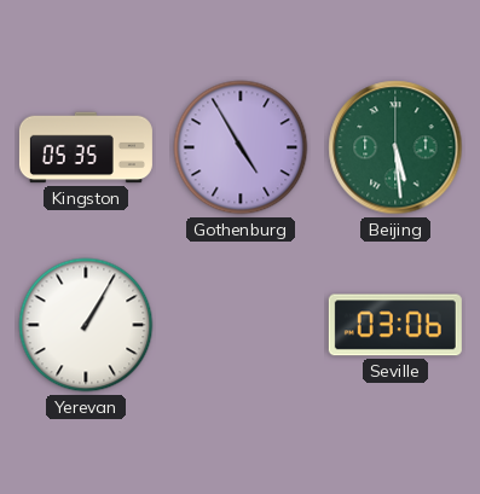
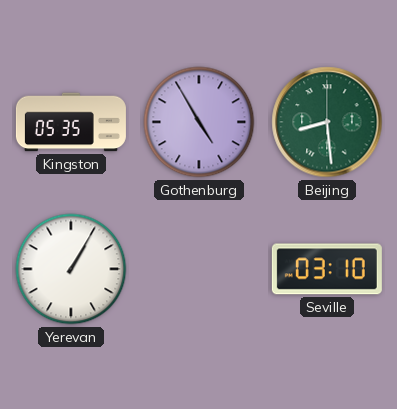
Beijing: 5:29 -> 8:29
Seville: 03:06 -> 03:10
